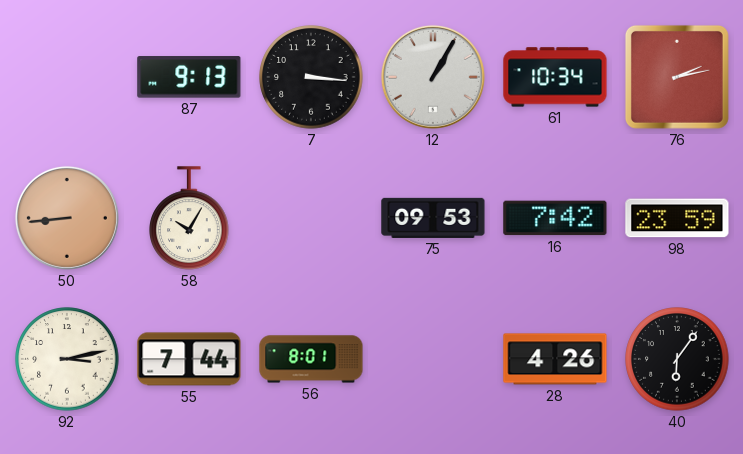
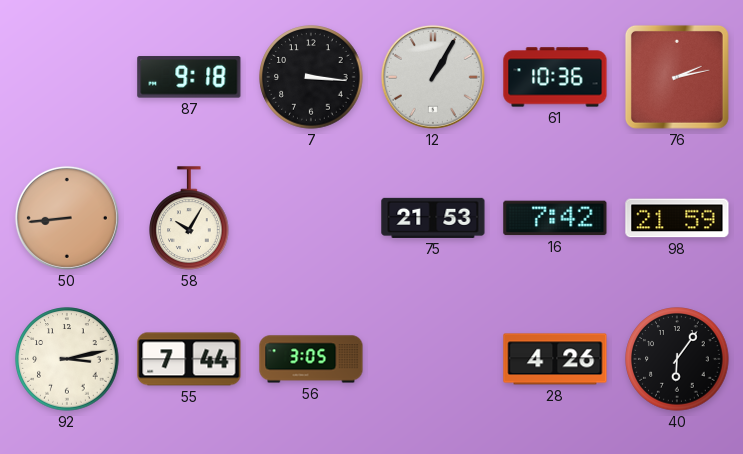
87: 9:13 -> 9:18
61: 10:34 -> 10:36
75: 09:53 -> 21:53
98: 23:59 -> 21:59
56: 8:01 -> 3:05
